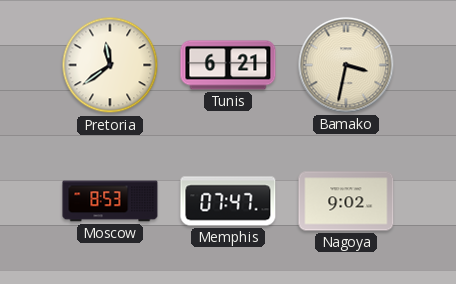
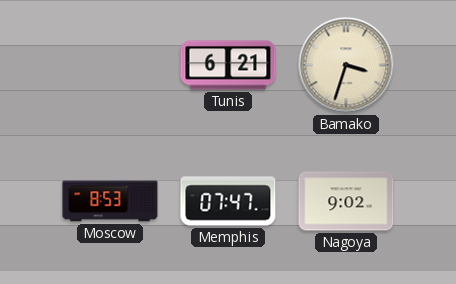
Pretoria: 11:39 -> none
Bamako: 3:32 -> 3:33
